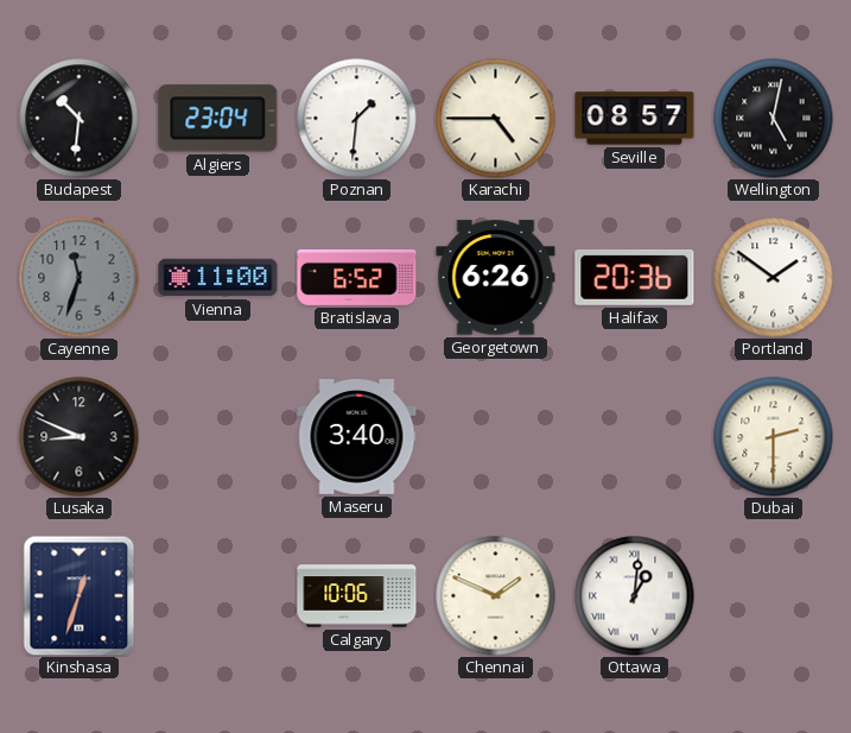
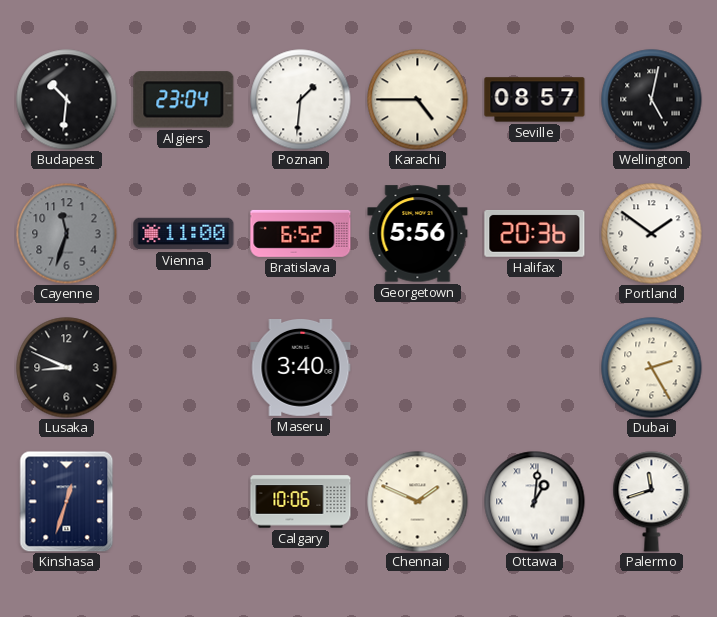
Georgetown: 6:26 -> 5:56
Dubai: 2:30 -> 2:25
Palermo: none -> 11:42
